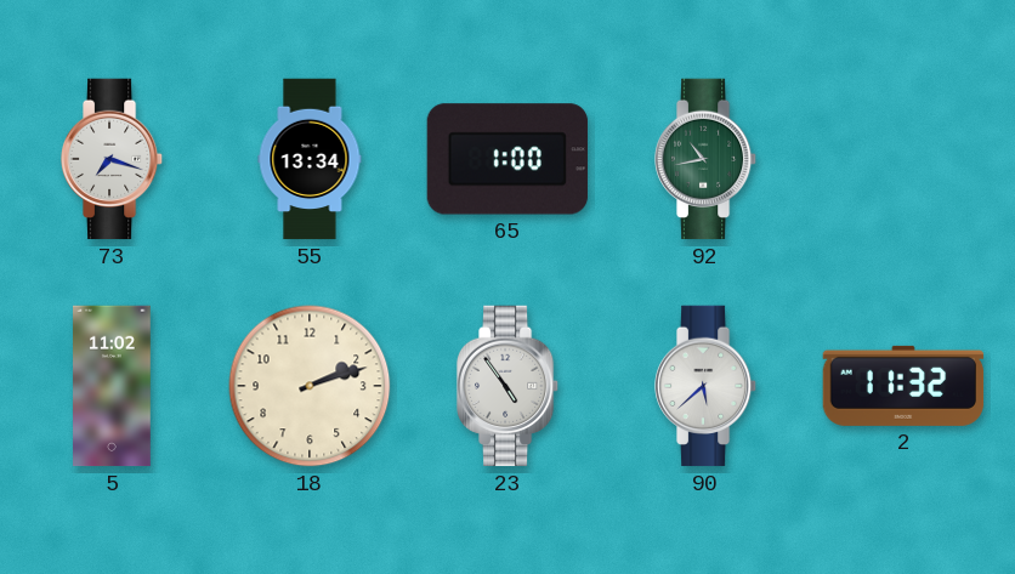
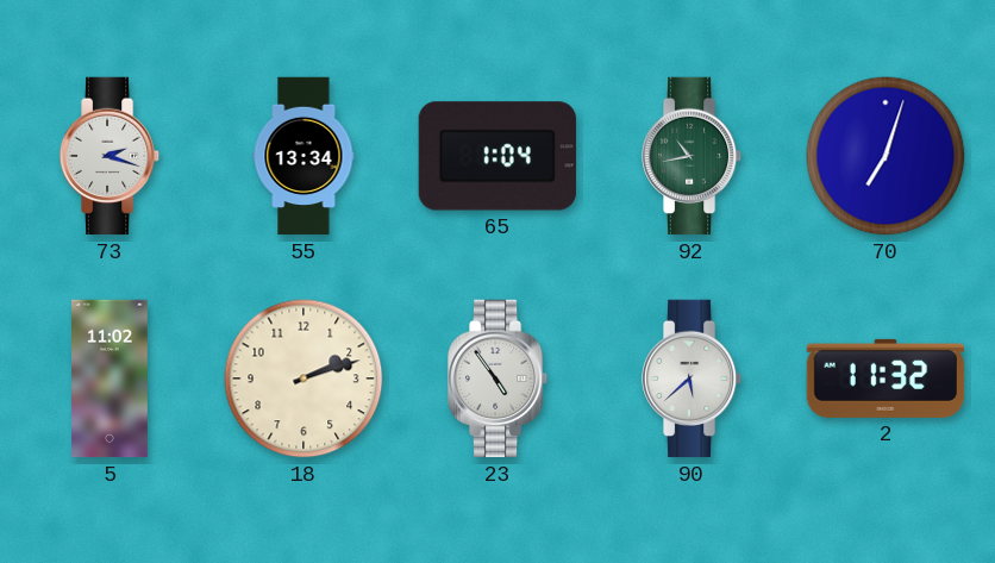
73: 7:18 -> 2:18
65: 1:00 -> 1:04
70: none -> 7:03
